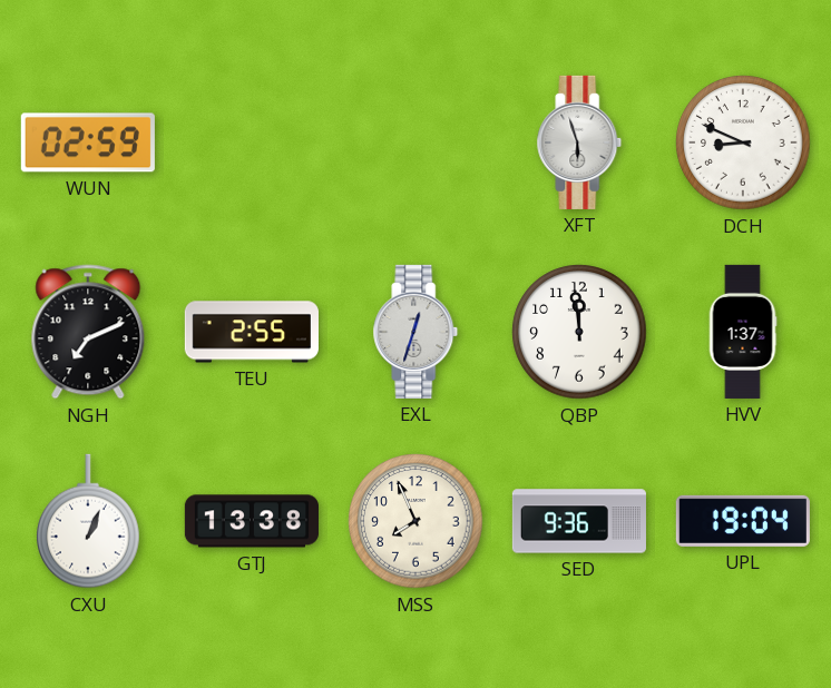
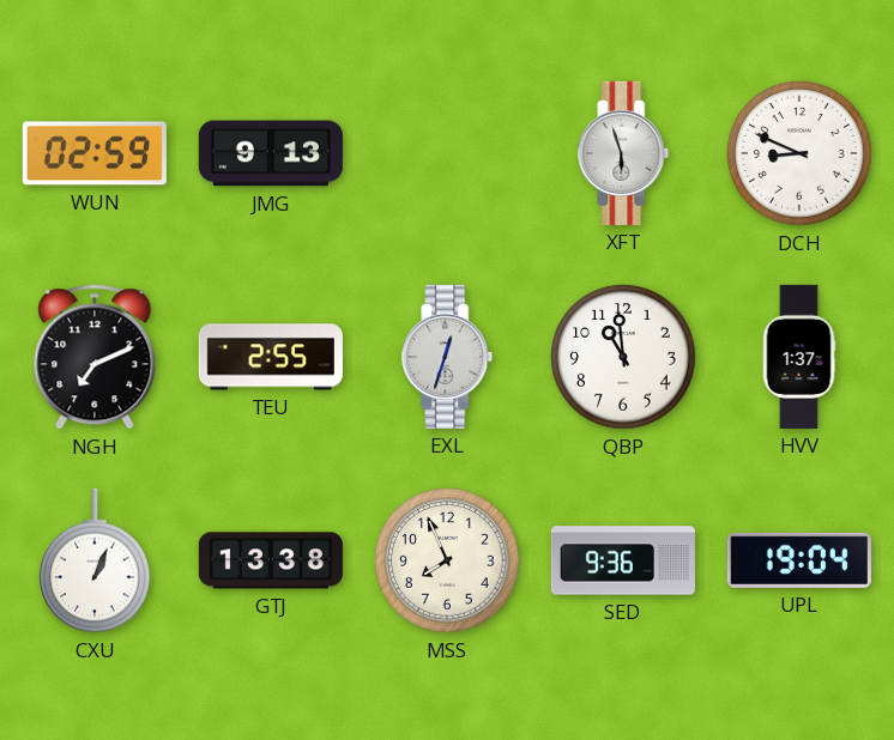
JMG: none -> 9:13
QBP: 11:59 -> 10:59
